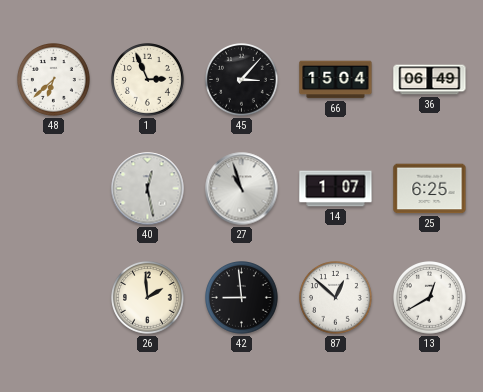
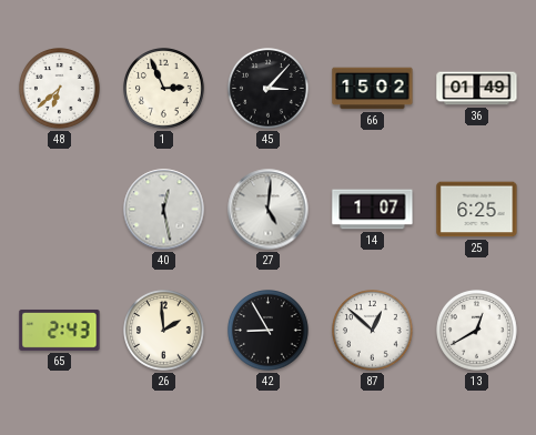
66: 15:04 -> 15:02
36: 06:49 -> 01:49
27: 10:57 -> 5:01
65: none -> 2:43
42: 8:59 -> 8:55
